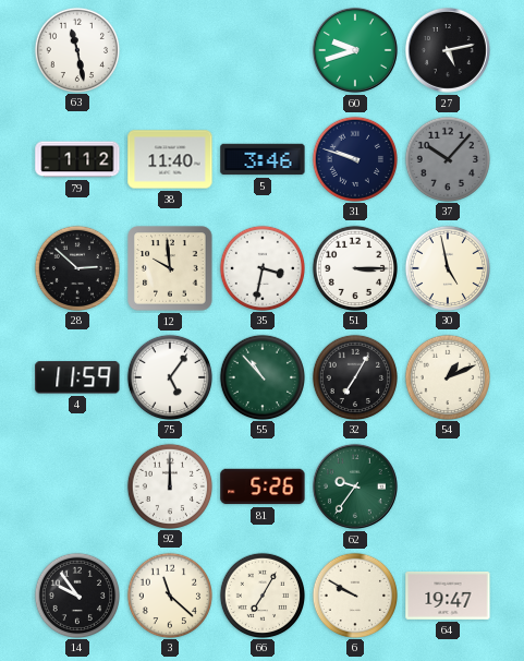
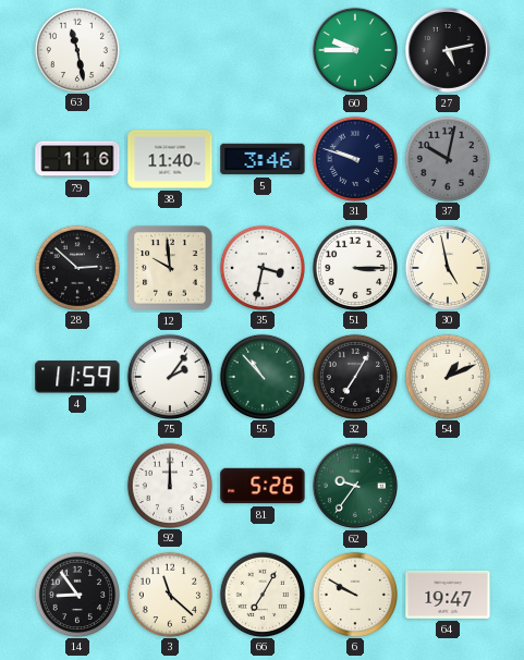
60: 9:42 -> 9:45
79: 1:12 -> 1:16
37: 10:07 -> 10:02
75: 5:06 -> 2:06
14: 9:54 -> 8:54
